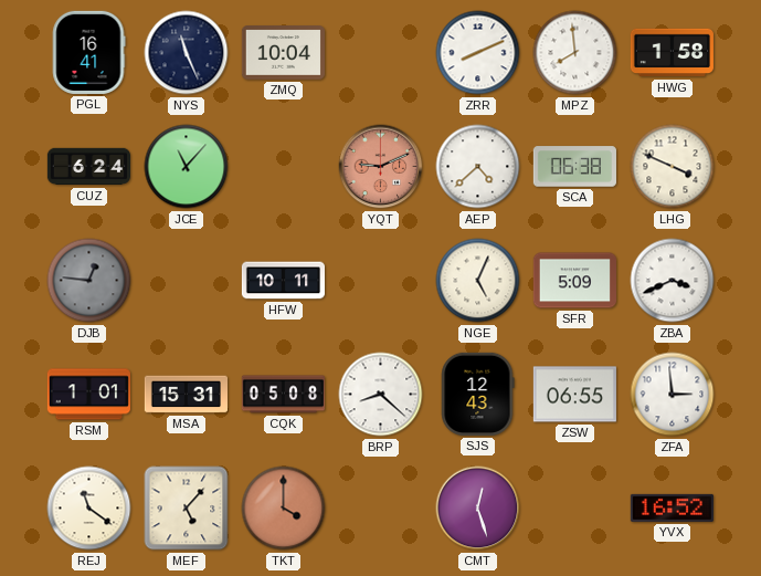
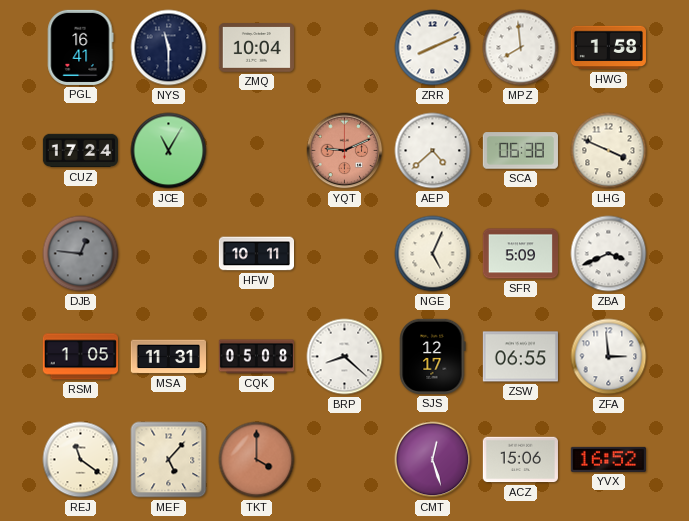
NYS: 11:26 -> 11:30
CUZ: 6:24 -> 17:24
JCE: 11:07 -> 11:05
RSM: 1:01 -> 1:05
MSA: 15:31 -> 11:31
SJS: 12:43 -> 12:17
ACZ: none -> 15:06
